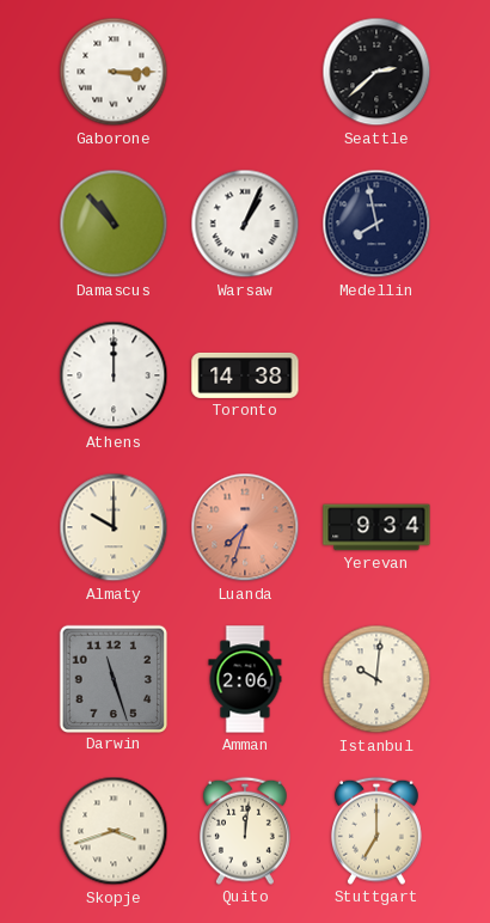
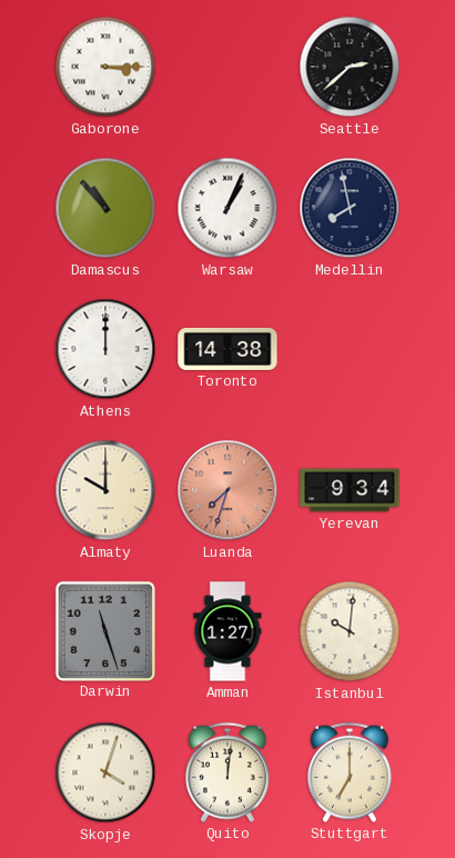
Amman: 2:06 -> 1:27
Skopje: 3:42 -> 4:03
